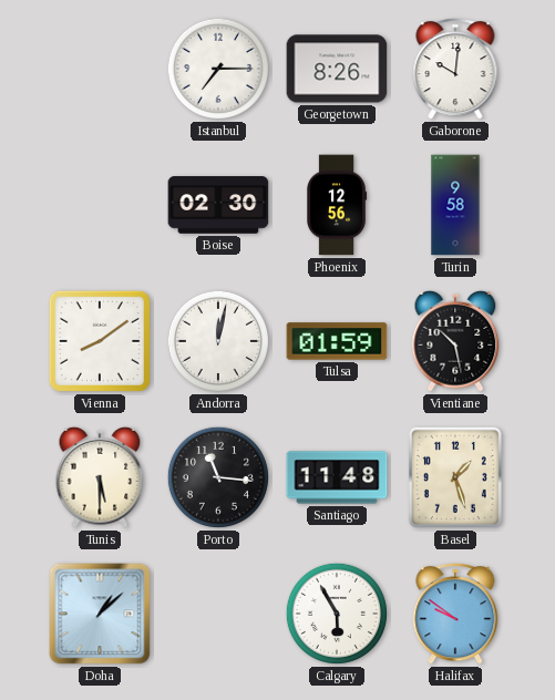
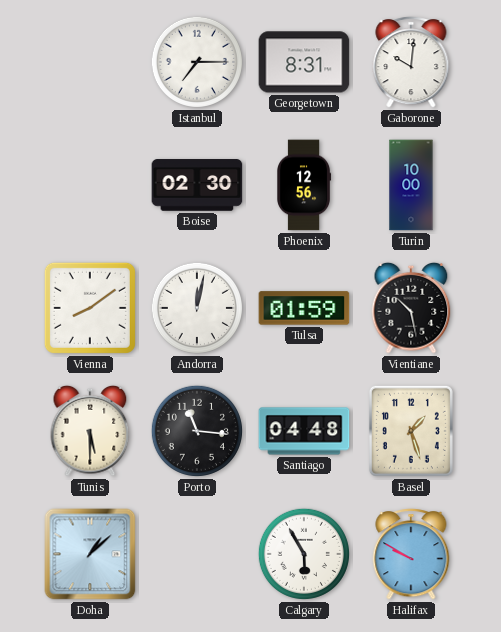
Georgetown: 8:26 -> 8:31
Turin: 9:58 -> 10:00
Santiago: 11:48 -> 04:48
Halifax: 9:51 -> 9:50
